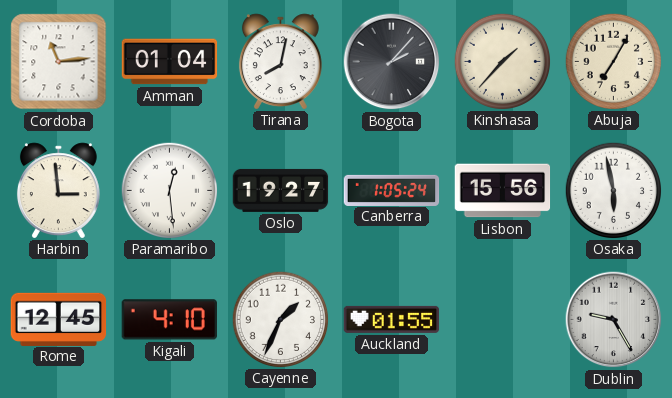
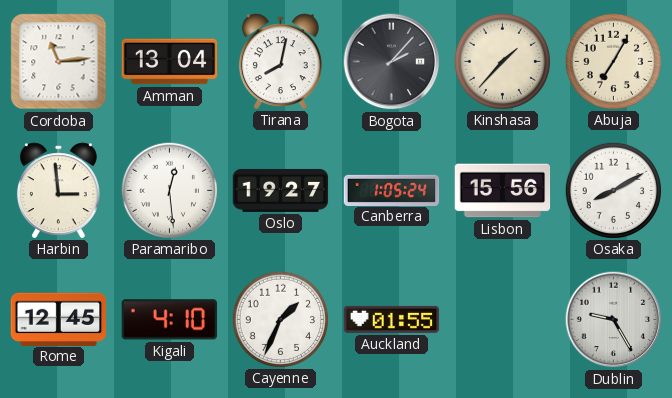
Amman: 01:04 -> 13:04
Osaka: 5:58 -> 8:10
